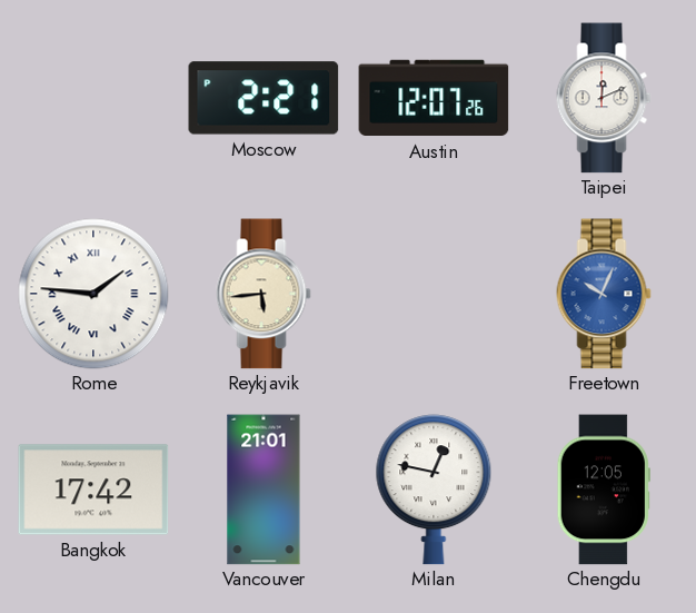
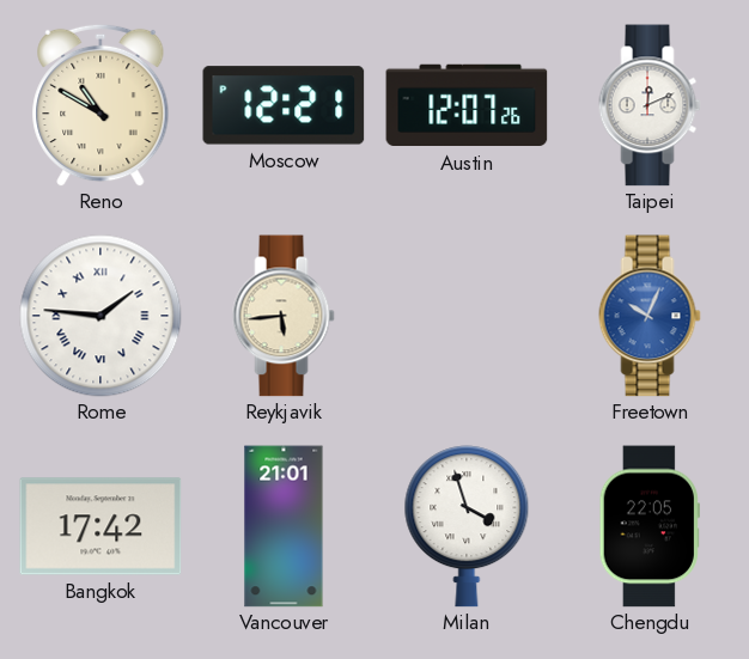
Reno: none -> 10:50
Moscow: 2:21 -> 12:21
Milan: 12:47 -> 3:57
Chengdu: 12:05 -> 22:05
